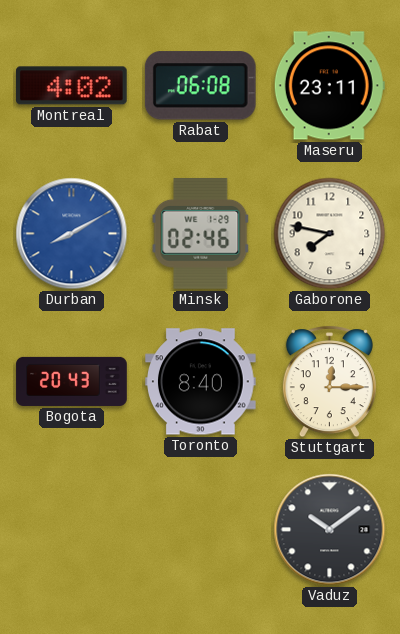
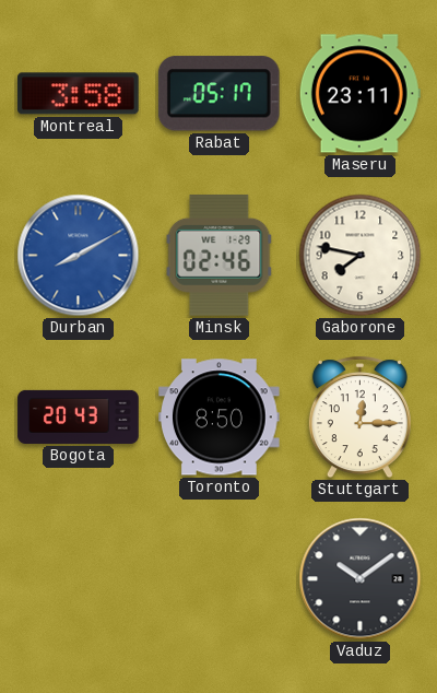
Montreal: 4:02 -> 3:58
Rabat: 06:08 -> 05:17
Toronto: 8:40 -> 8:50
